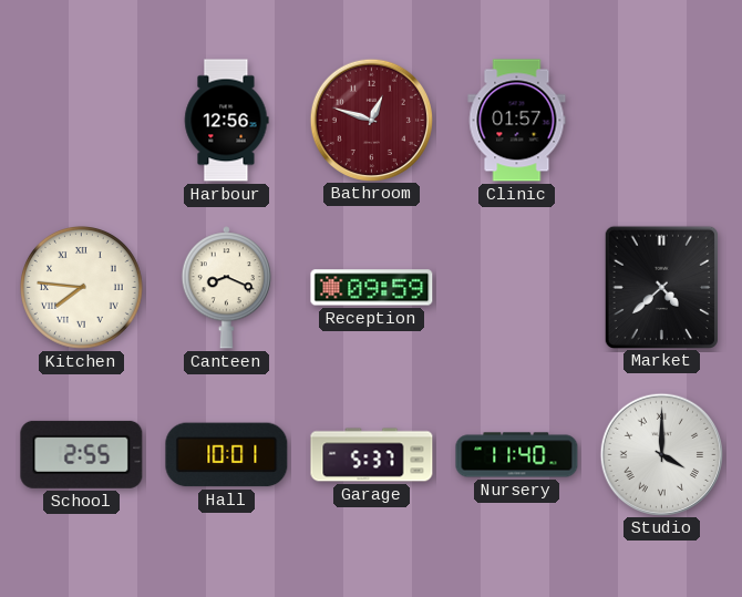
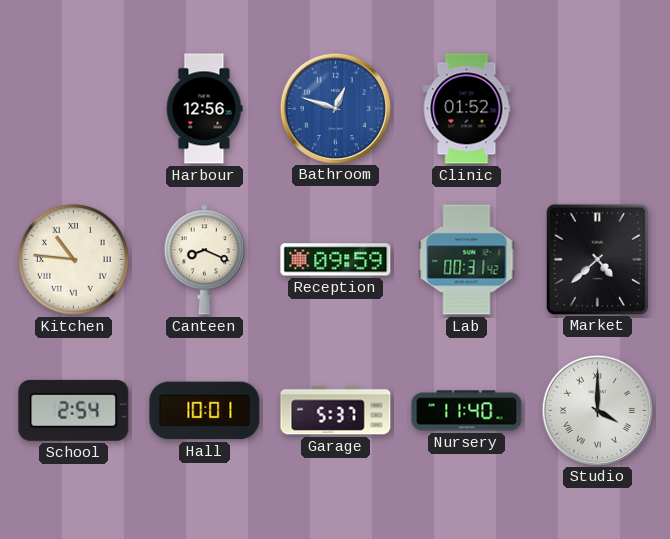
Bathroom dial: burgundy -> blue
Clinic: 01:57 -> 01:52
Kitchen: 7:46 -> 10:46
Lab: none -> 00:31
School: 2:55 -> 2:54
